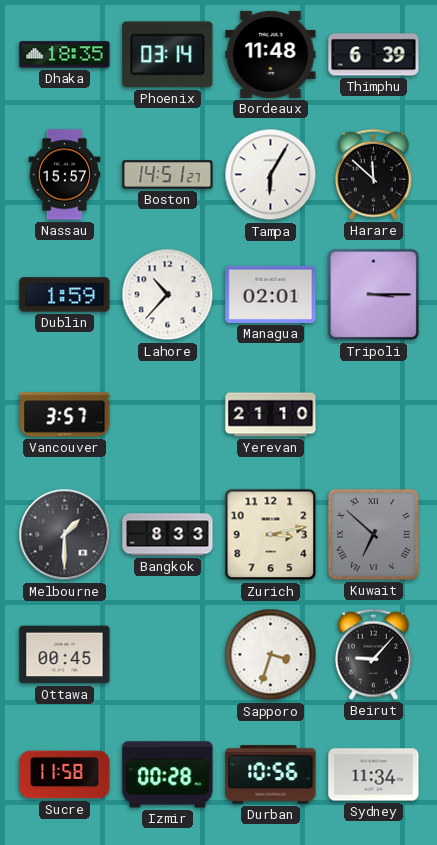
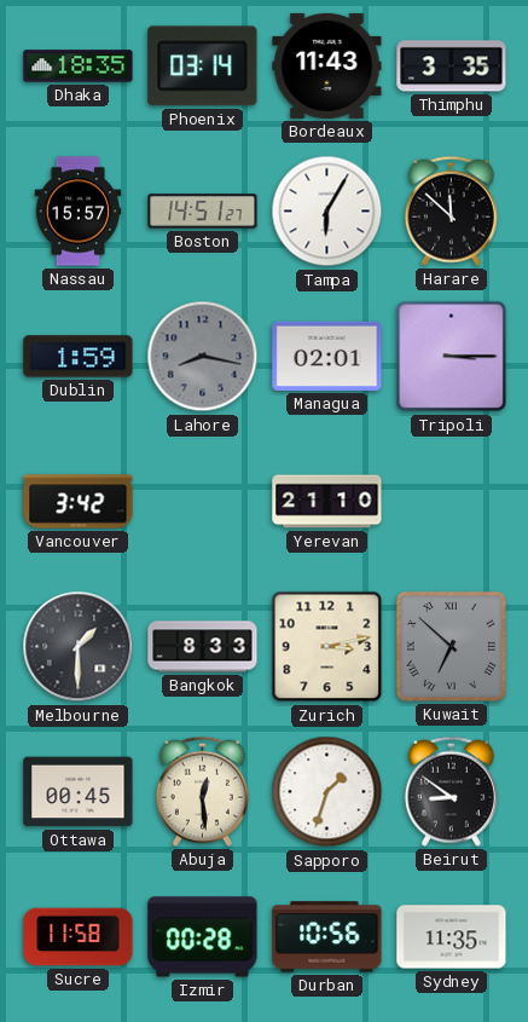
Bordeaux: 11:48 -> 11:43
Thimphu: 6:39 -> 3:35
Lahore: 10:37 -> 8:17
Lahore dial: white -> grey
Vancouver: 3:57 -> 3:42
Abuja: none -> 12:29
Sapporo: 3:33 -> 1:33
Beirut: 9:07 -> 8:51
Sydney: 11:34 -> 11:35
